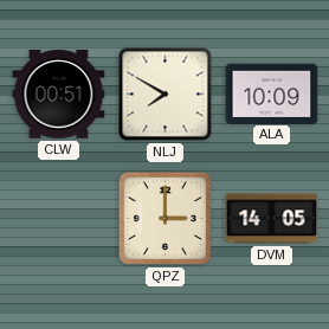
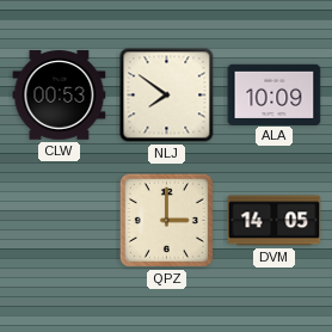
CLW: 00:51 -> 00:53
NLJ: 7:50 -> 7:51
